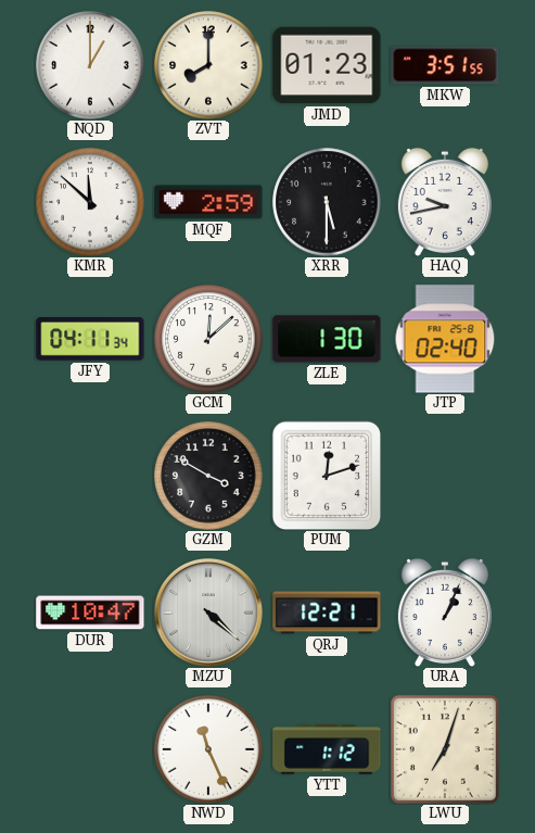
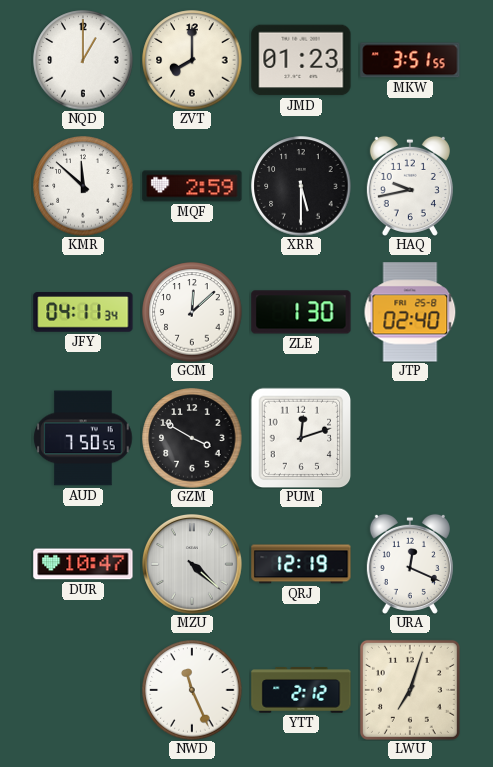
AUD: none -> 7:50
QRJ: 12:21 -> 12:19
URA: 1:04 -> 12:19
YTT: 1:12 -> 2:12
